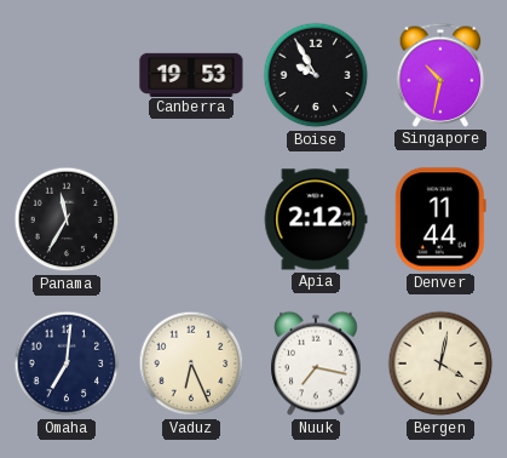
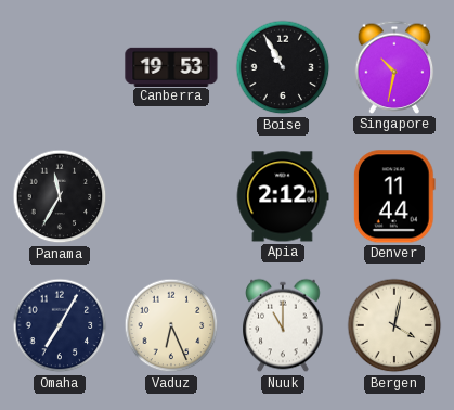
Boise: 9:55 -> 10:55
Omaha: 7:01 -> 7:05
Nuuk: 7:17 -> 11:00
